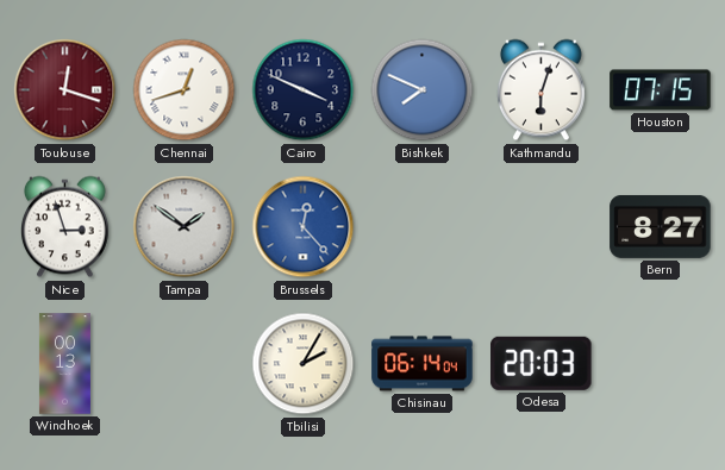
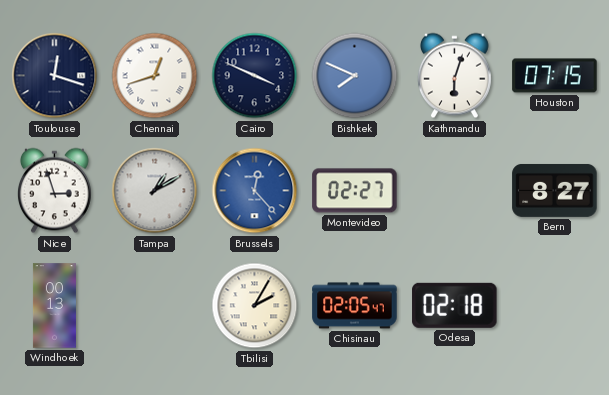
Toulouse dial: burgundy -> navy
Tampa: 1:51 -> 1:10
Montevideo: none -> 02:27
Chisinau: 06:14 -> 02:05
Odesa: 20:03 -> 02:18
